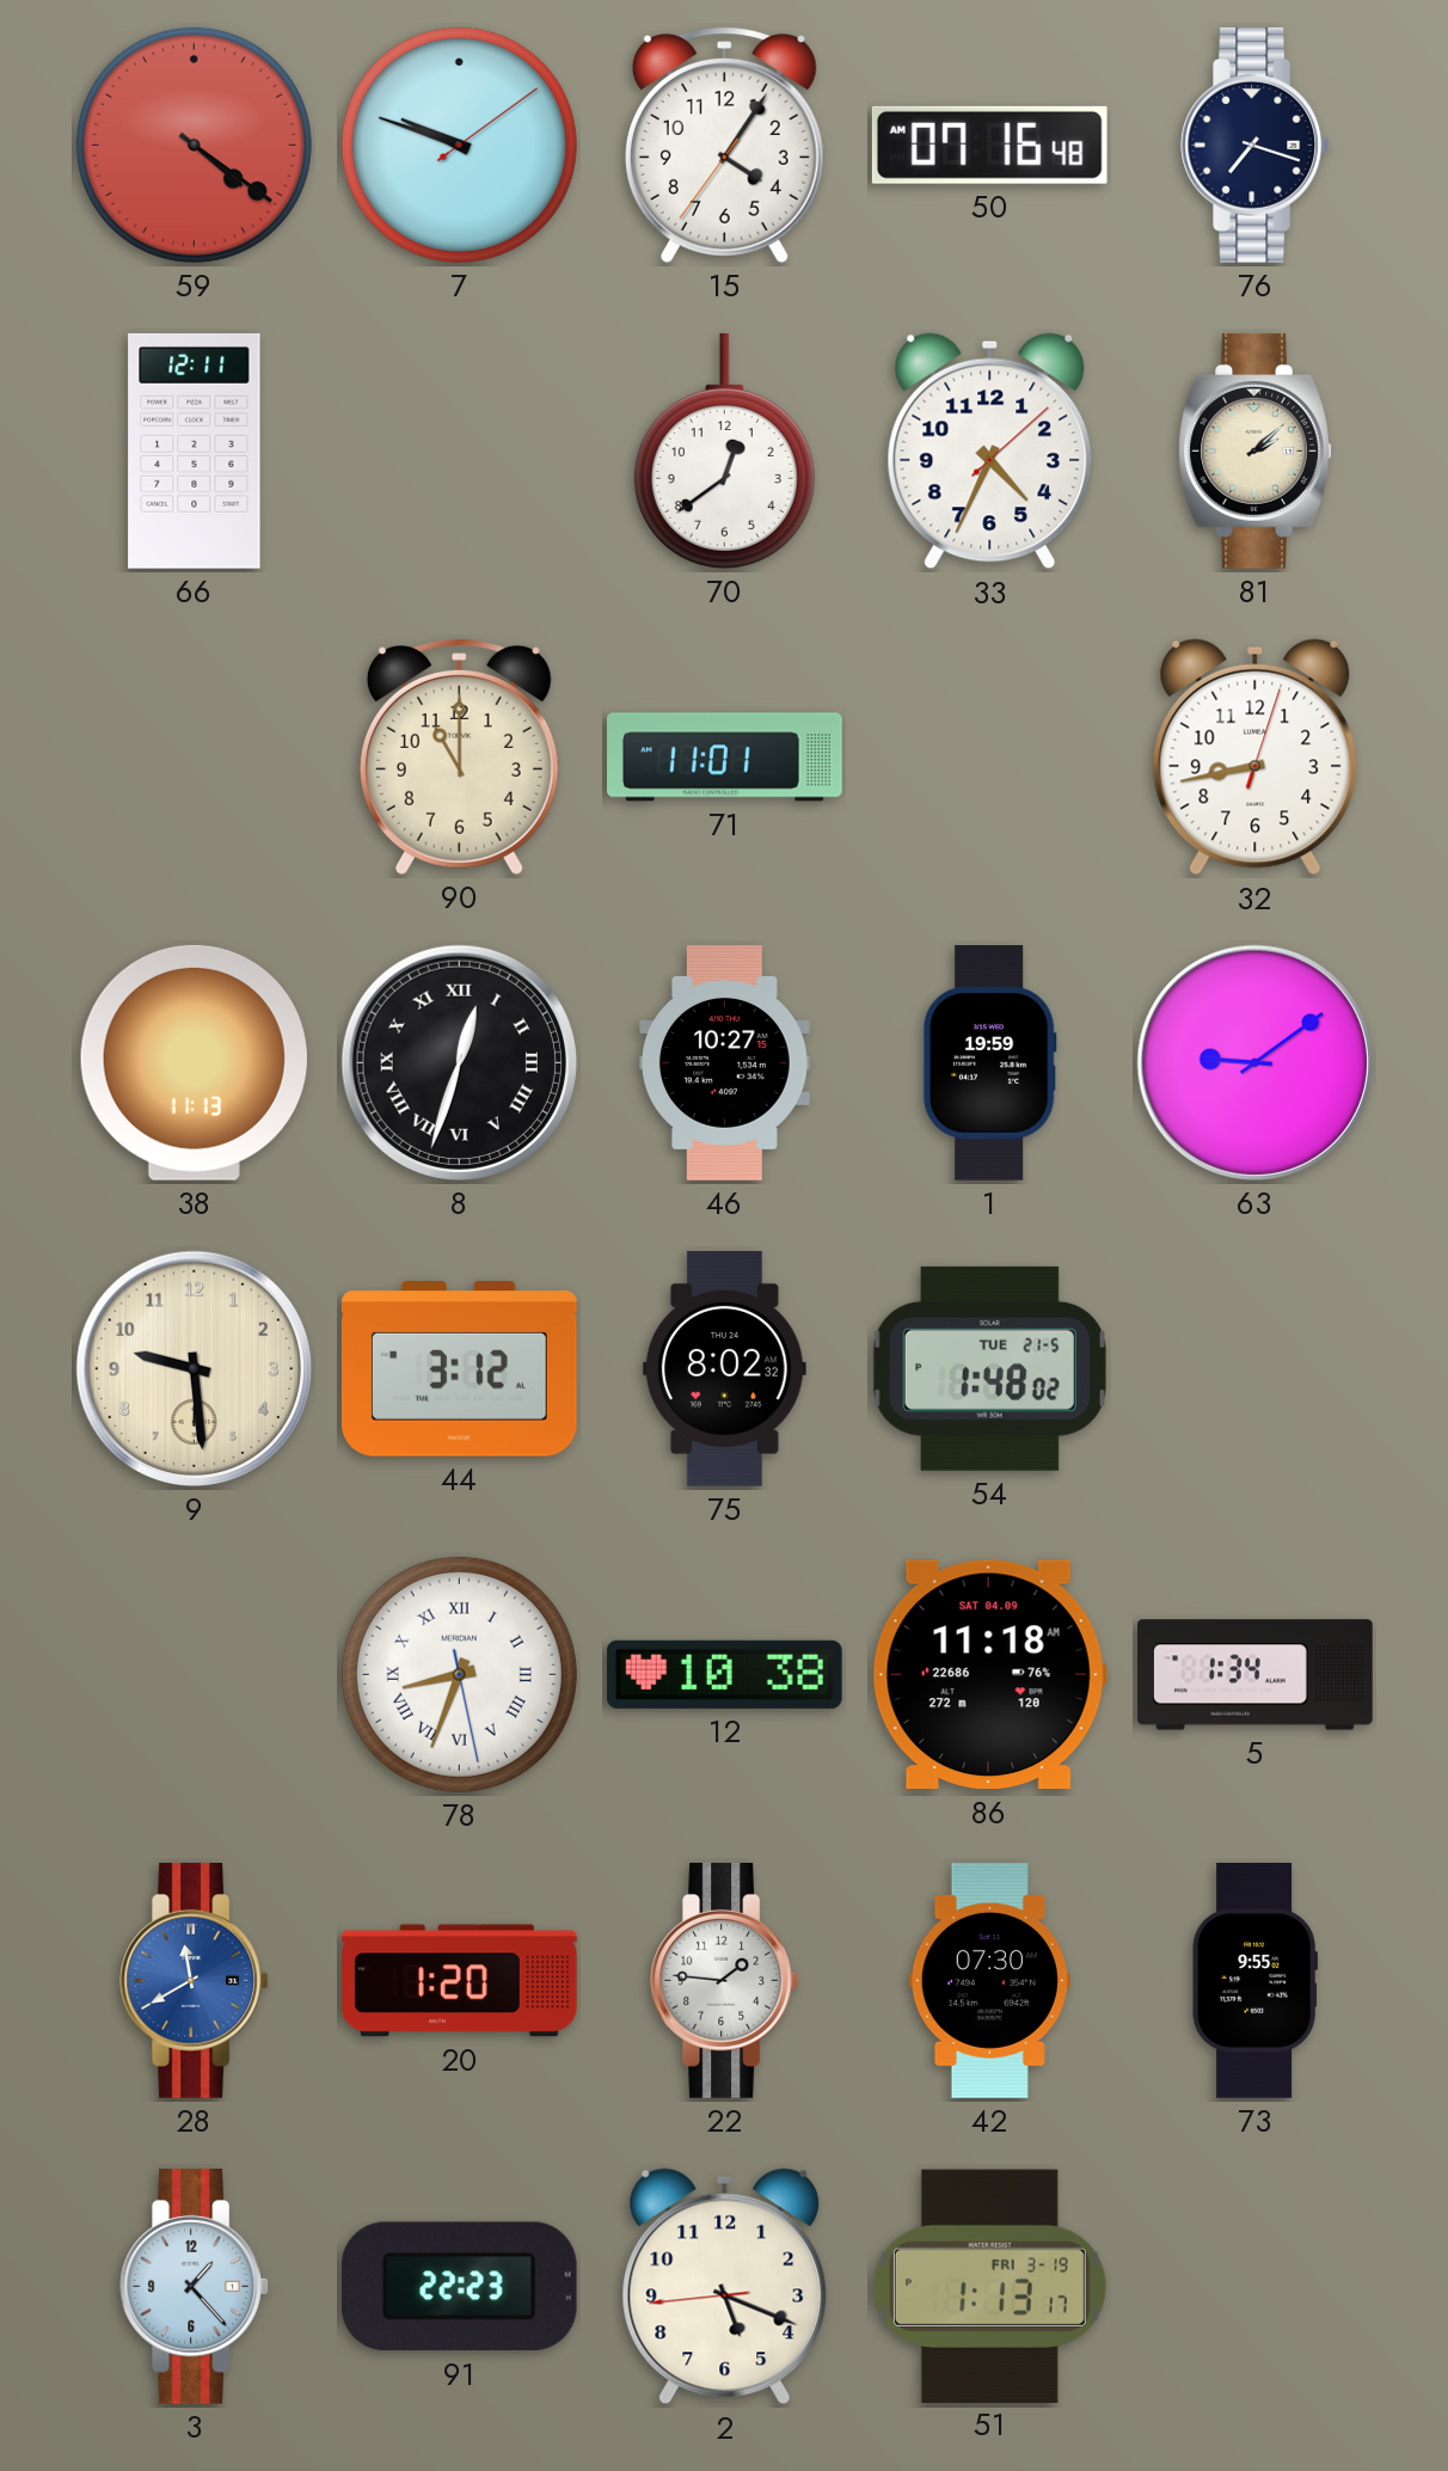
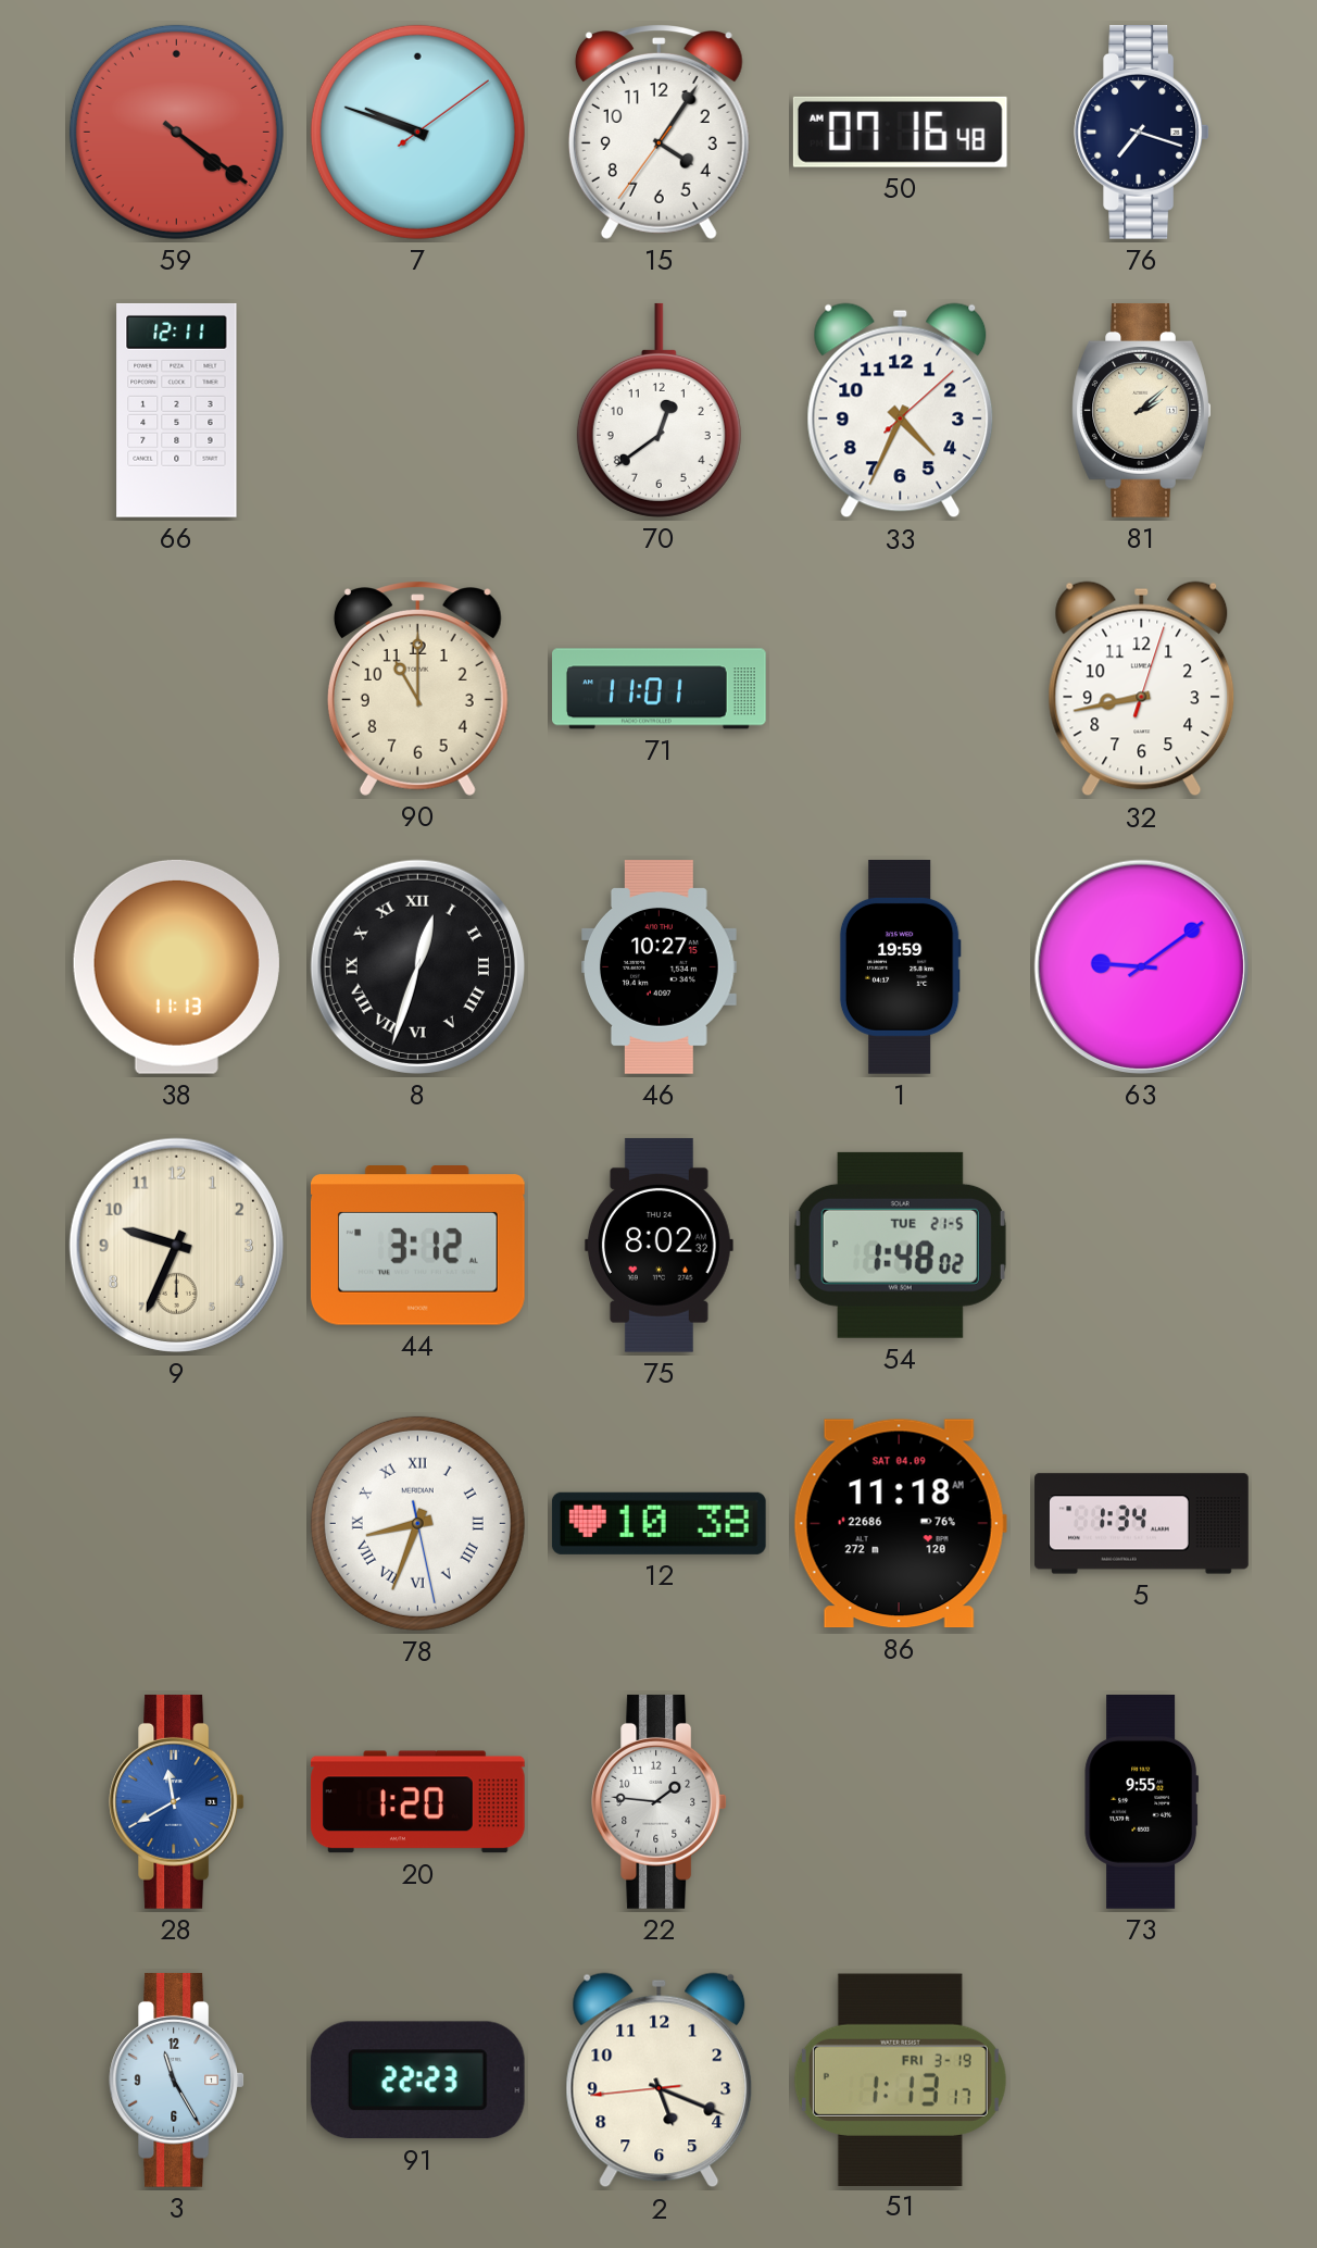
9: 9:29 -> 9:34
42: 07:30 -> none
3: 1:23 -> 11:25
